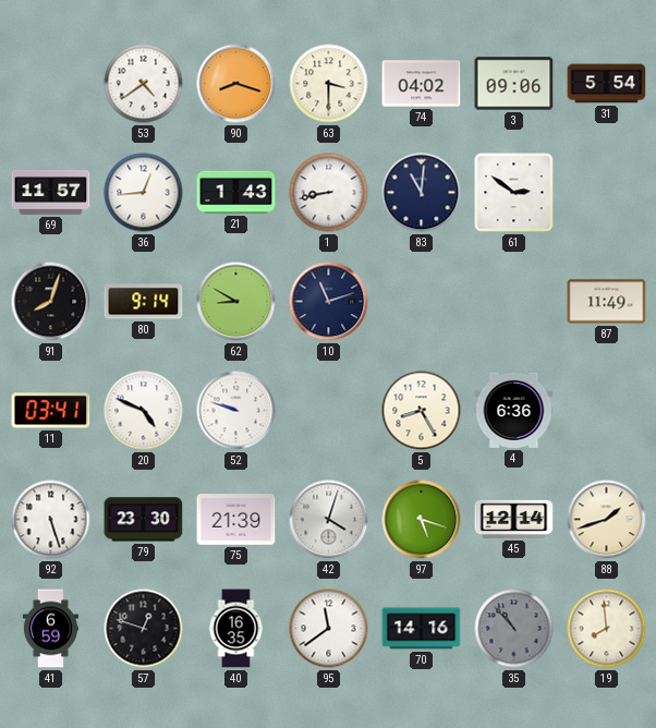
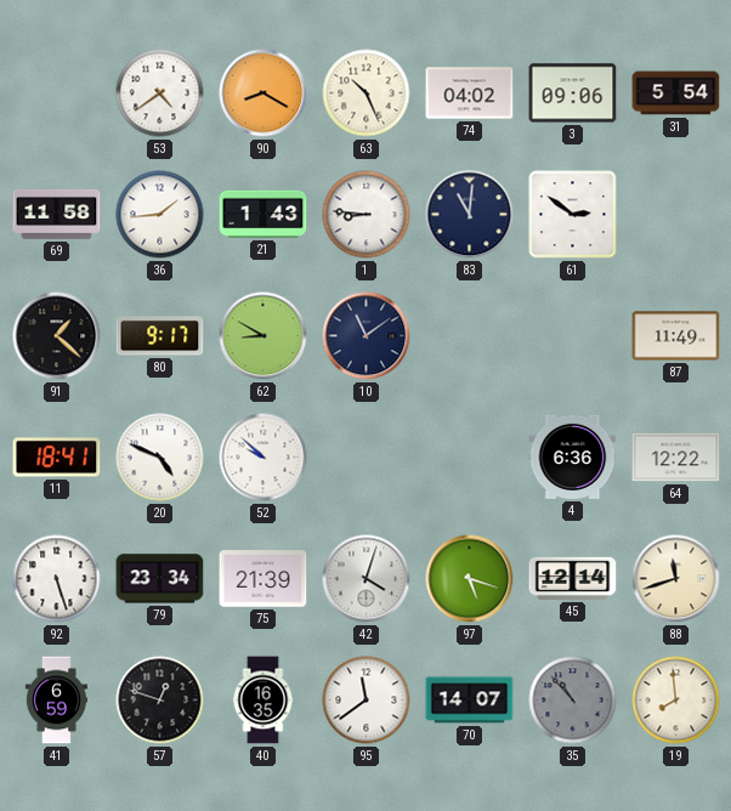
90: 8:18 -> 8:20
63: 3:30 -> 10:26
69: 11:57 -> 11:58
36: 12:44 -> 1:44
1: 8:43 -> 8:46
91: 8:03 -> 1:22
80: 9:14 -> 9:17
10: 11:12 -> 11:09
11: 03:41 -> 18:41
52: 9:48 -> 9:52
5: 8:25 -> none
64: none -> 12:22
79: 23:30 -> 23:34
88: 1:42 -> 11:42
70: 14:16 -> 14:07
